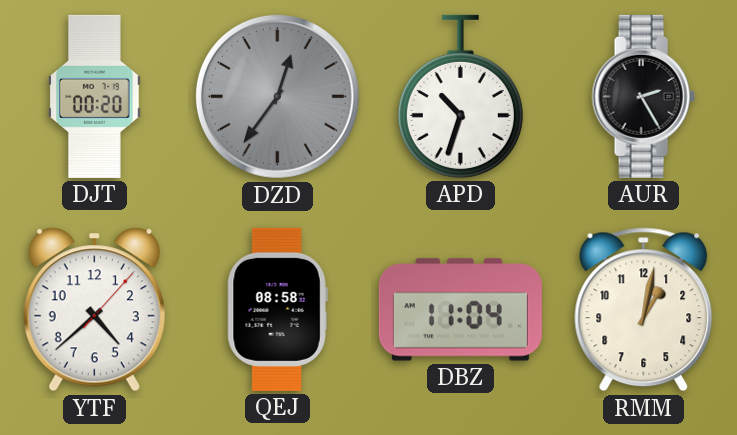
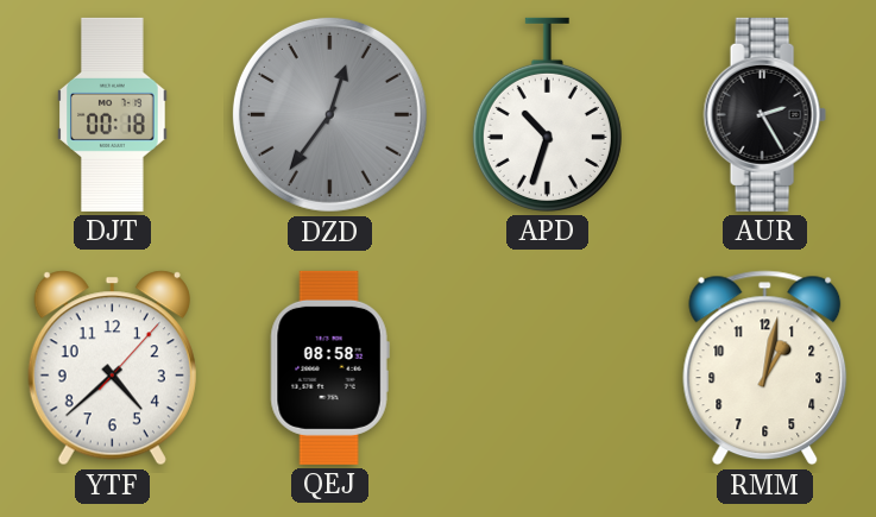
DJT: 00:20 -> 00:18
DBZ: 11:04 -> none
